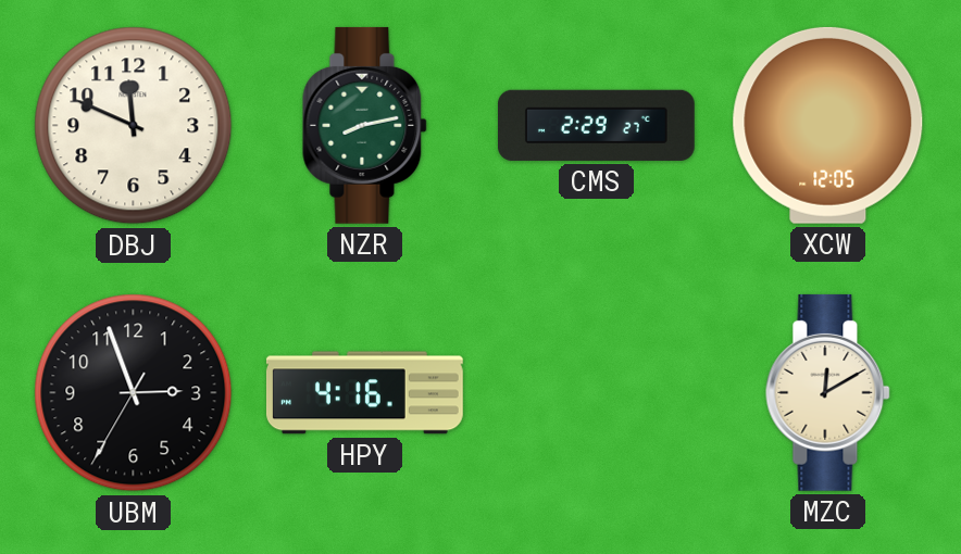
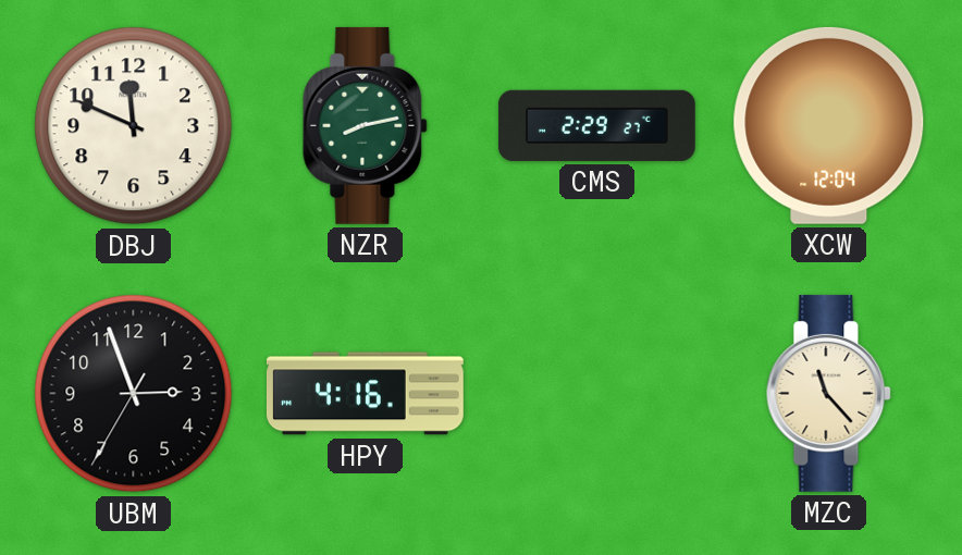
XCW: 12:05 -> 12:04
MZC: 12:10 -> 11:23
